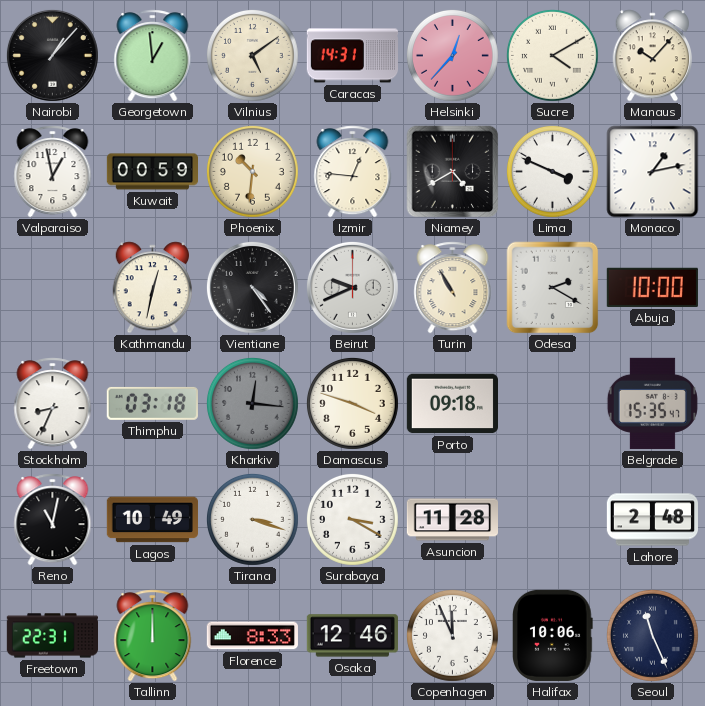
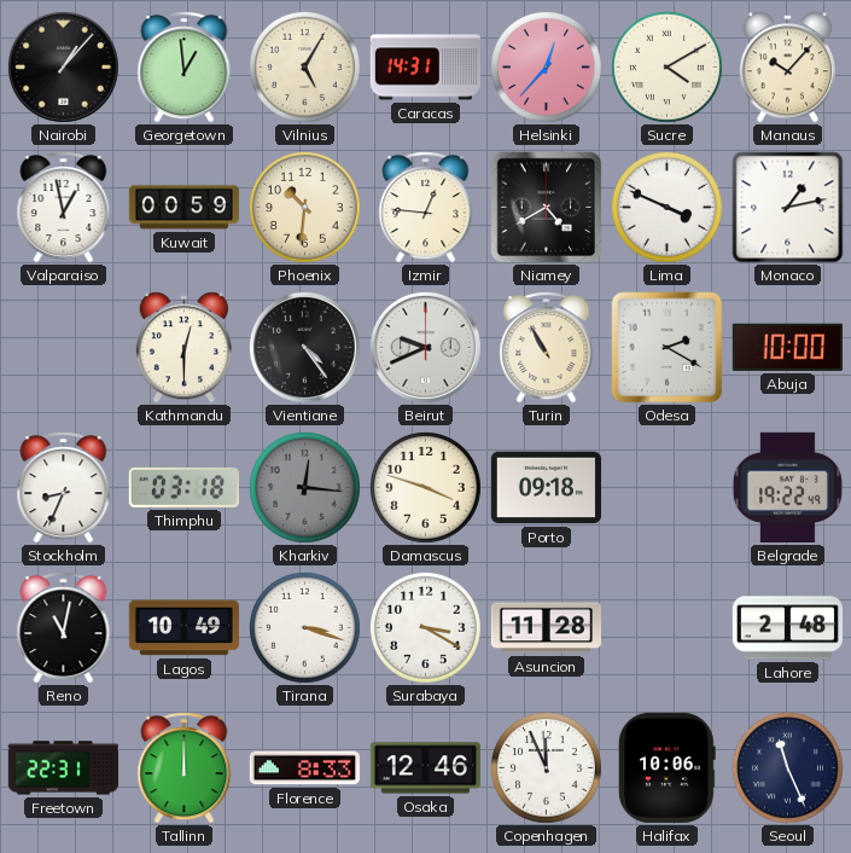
Vilnius: 5:09 -> 5:05
Kathmandu: 12:32 -> 12:30
Belgrade: 15:35 -> 19:22
